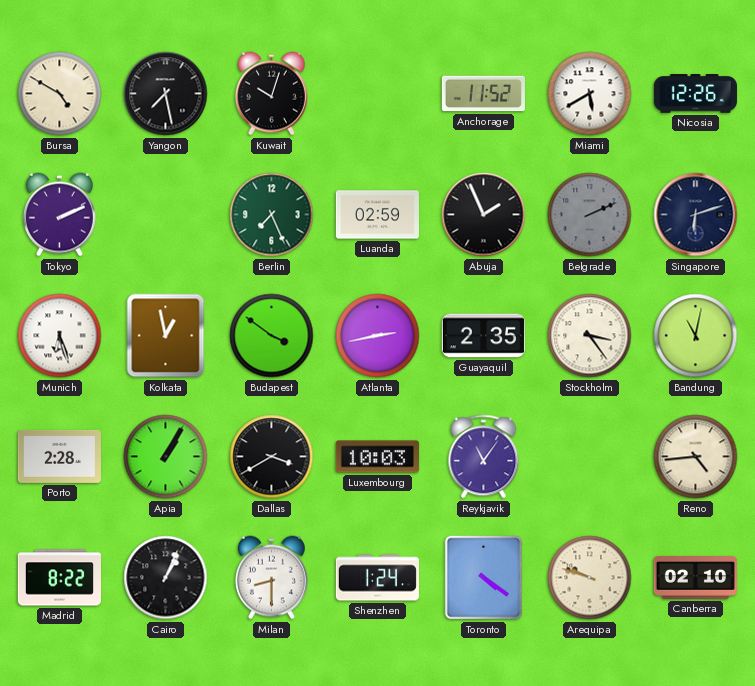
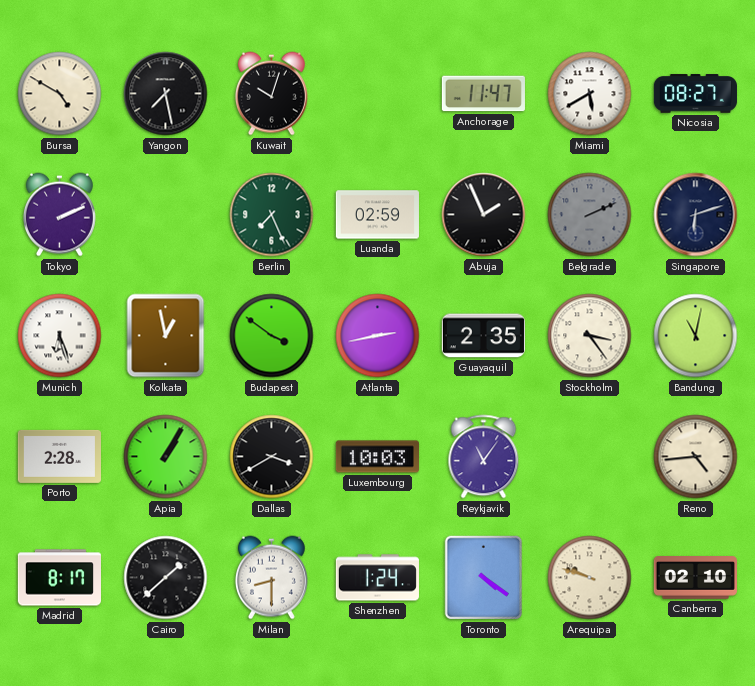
Anchorage: 11:52 -> 11:47
Nicosia: 12:26 -> 08:27
Madrid: 8:22 -> 8:17
Cairo: 1:04 -> 1:38
